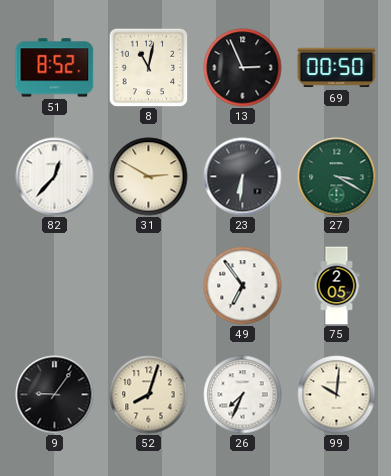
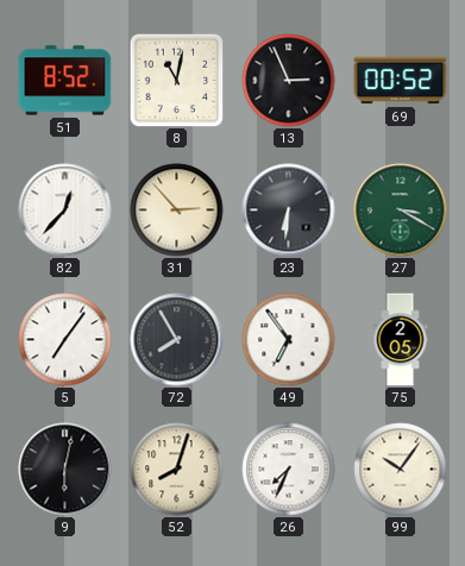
69: 00:50 -> 00:52
31: 2:50 -> 2:53
5: none -> 7:06
72: none -> 7:55
9: 9:06 -> 6:02
99: 10:01 -> 10:06
